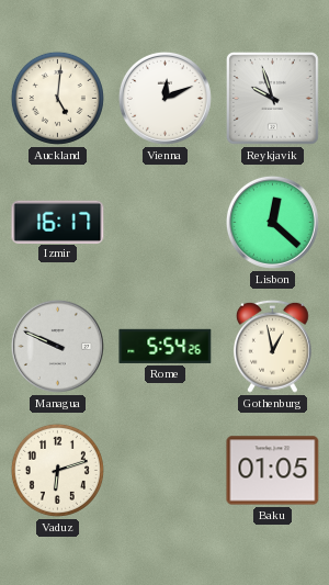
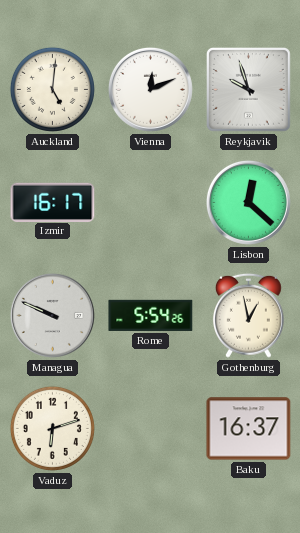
Baku: 01:05 -> 16:37
